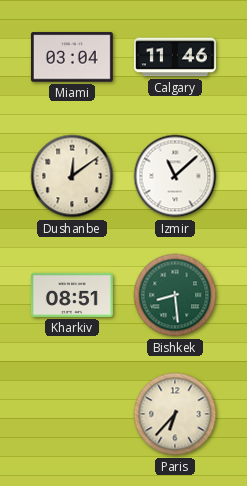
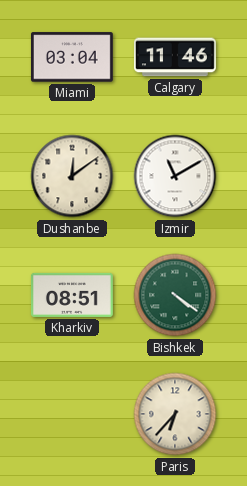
Izmir: 11:08 -> 11:10
Bishkek: 8:29 -> 4:21
